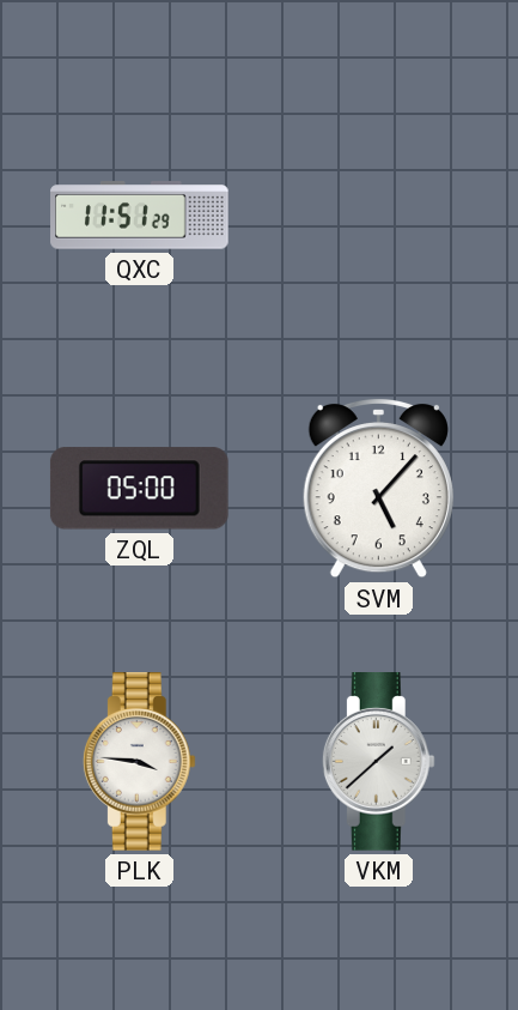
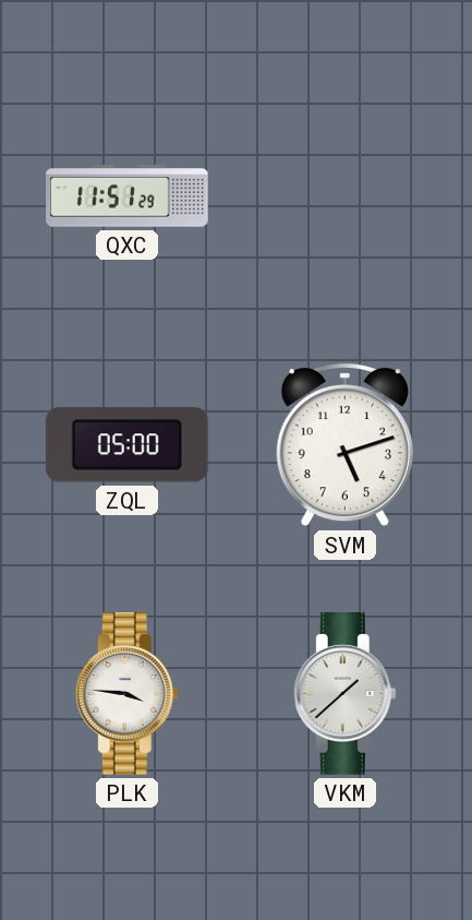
SVM: 5:07 -> 5:12
